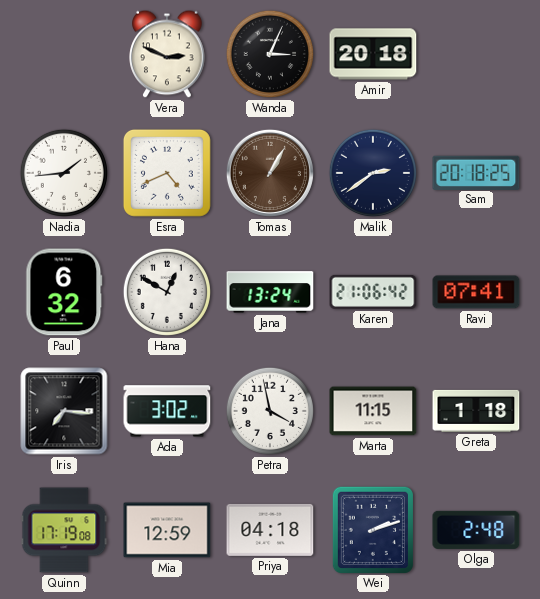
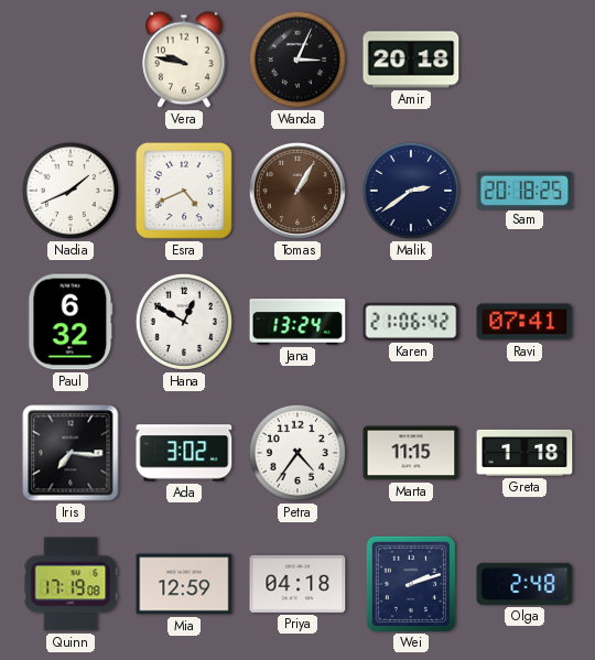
Vera: 2:49 -> 9:47
Nadia: 1:44 -> 1:41
Petra: 3:58 -> 4:36
